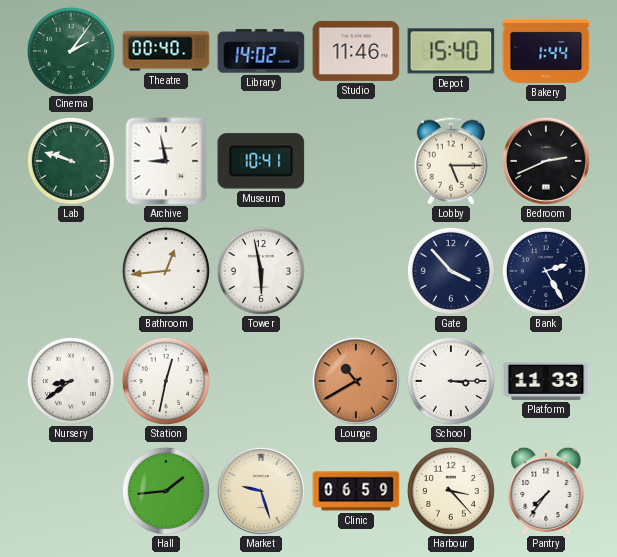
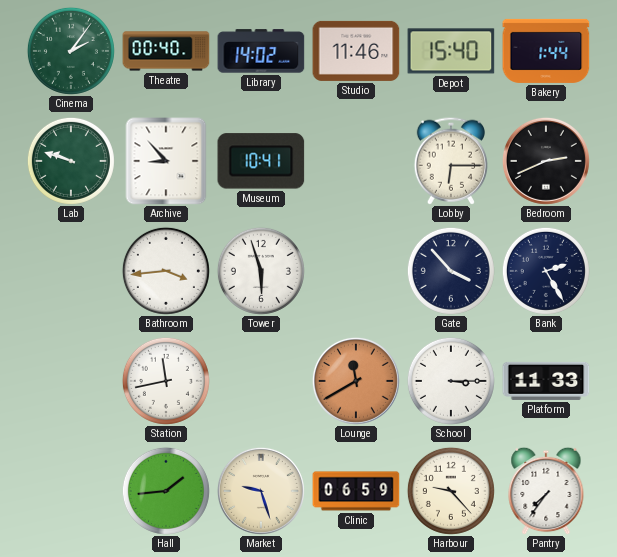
Archive: 8:58 -> 8:53
Lobby: 5:15 -> 6:15
Bathroom: 12:44 -> 3:44
Tower: 5:58 -> 5:57
Nursery: 8:39 -> none
Station: 12:32 -> 11:43
Lounge: 10:40 -> 11:40
Harbour: 3:23 -> 9:23
